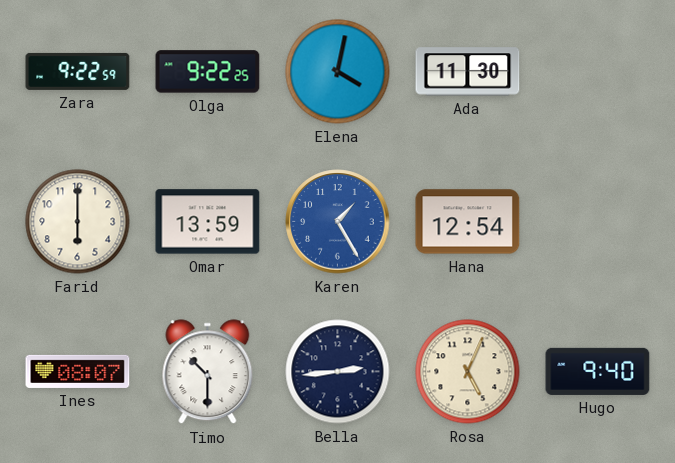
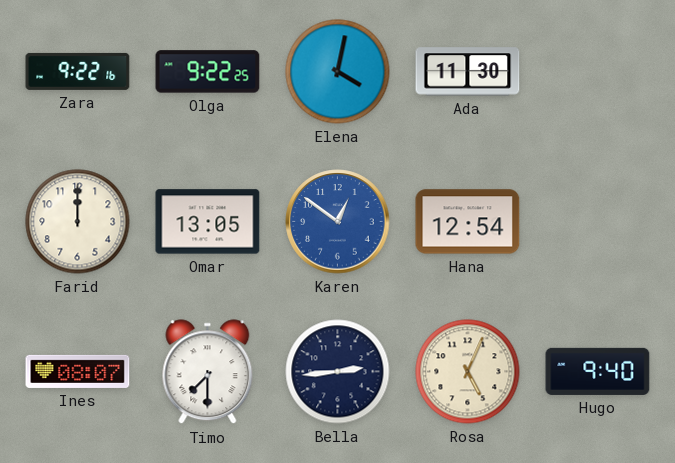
Zara: 9:22:59 -> 9:22:16
Farid: 6:00 -> 12:00
Omar: 13:59 -> 13:05
Karen: 1:25 -> 12:51
Timo: 10:30 -> 7:30
